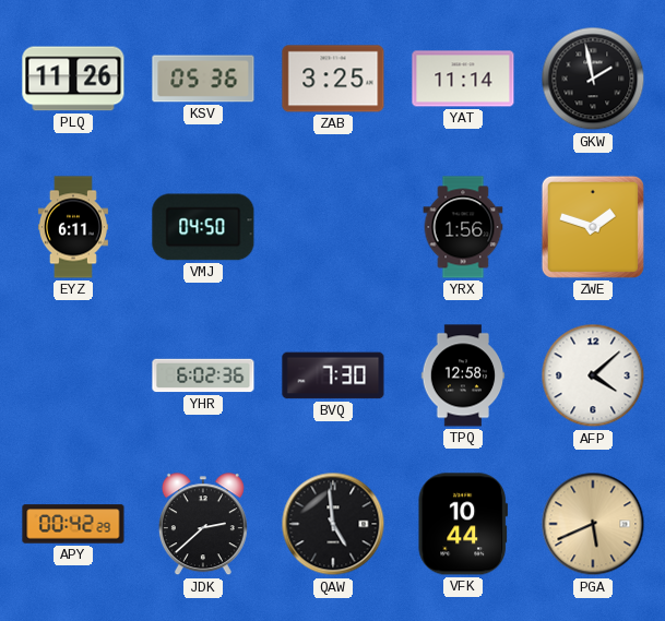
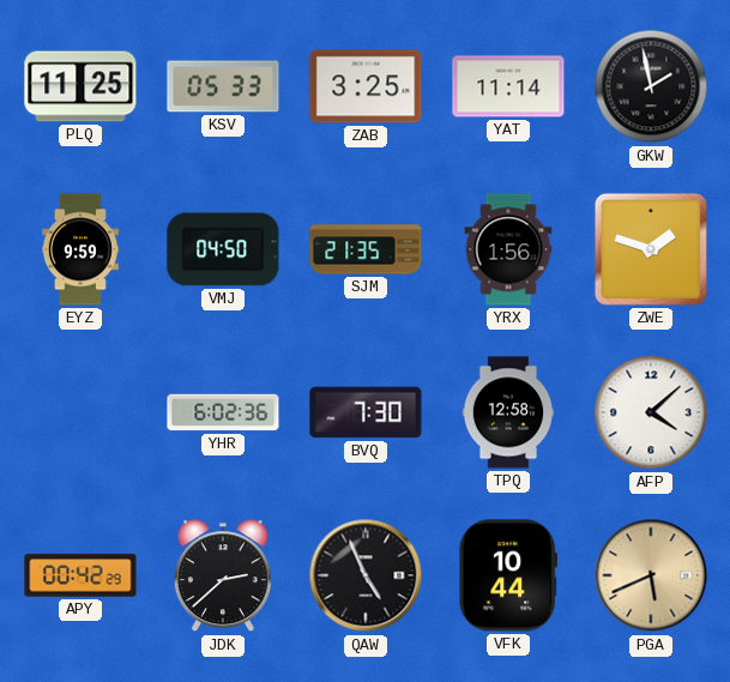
PLQ: 11:26 -> 11:25
KSV: 05:36 -> 05:33
EYZ: 6:11 -> 9:59
SJM: none -> 21:35
QAW: 4:59 -> 4:56
